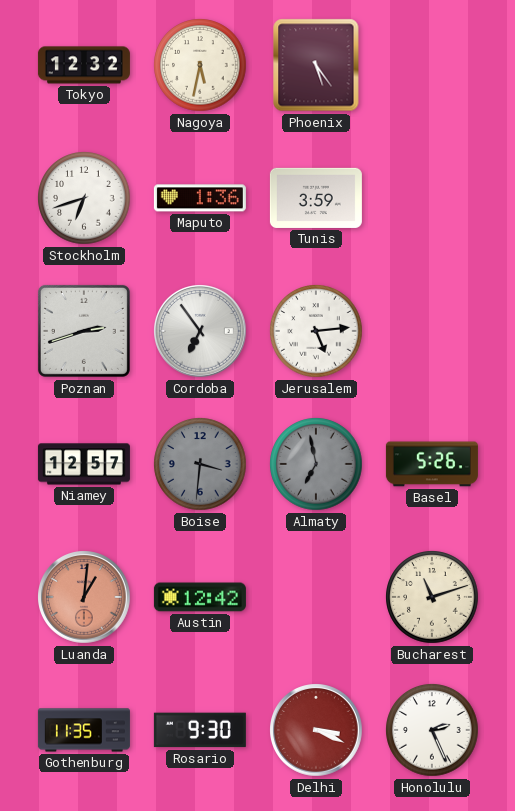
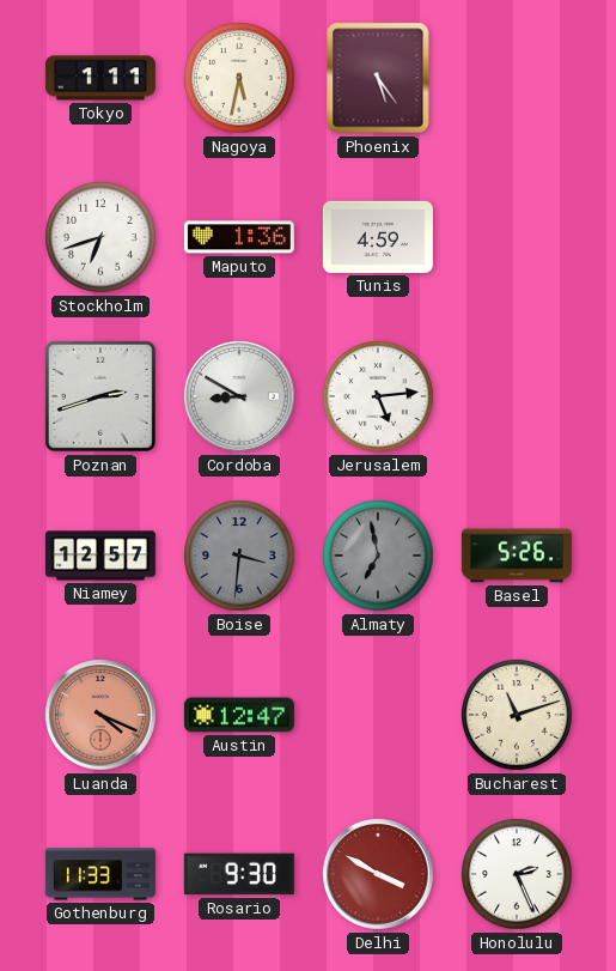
Tokyo: 12:32 -> 1:11
Tunis: 3:59 -> 4:59
Cordoba: 6:54 -> 8:50
Luanda: 1:01 -> 4:19
Austin: 12:42 -> 12:47
Gothenburg: 11:35 -> 11:33
Delhi: 3:19 -> 3:50
